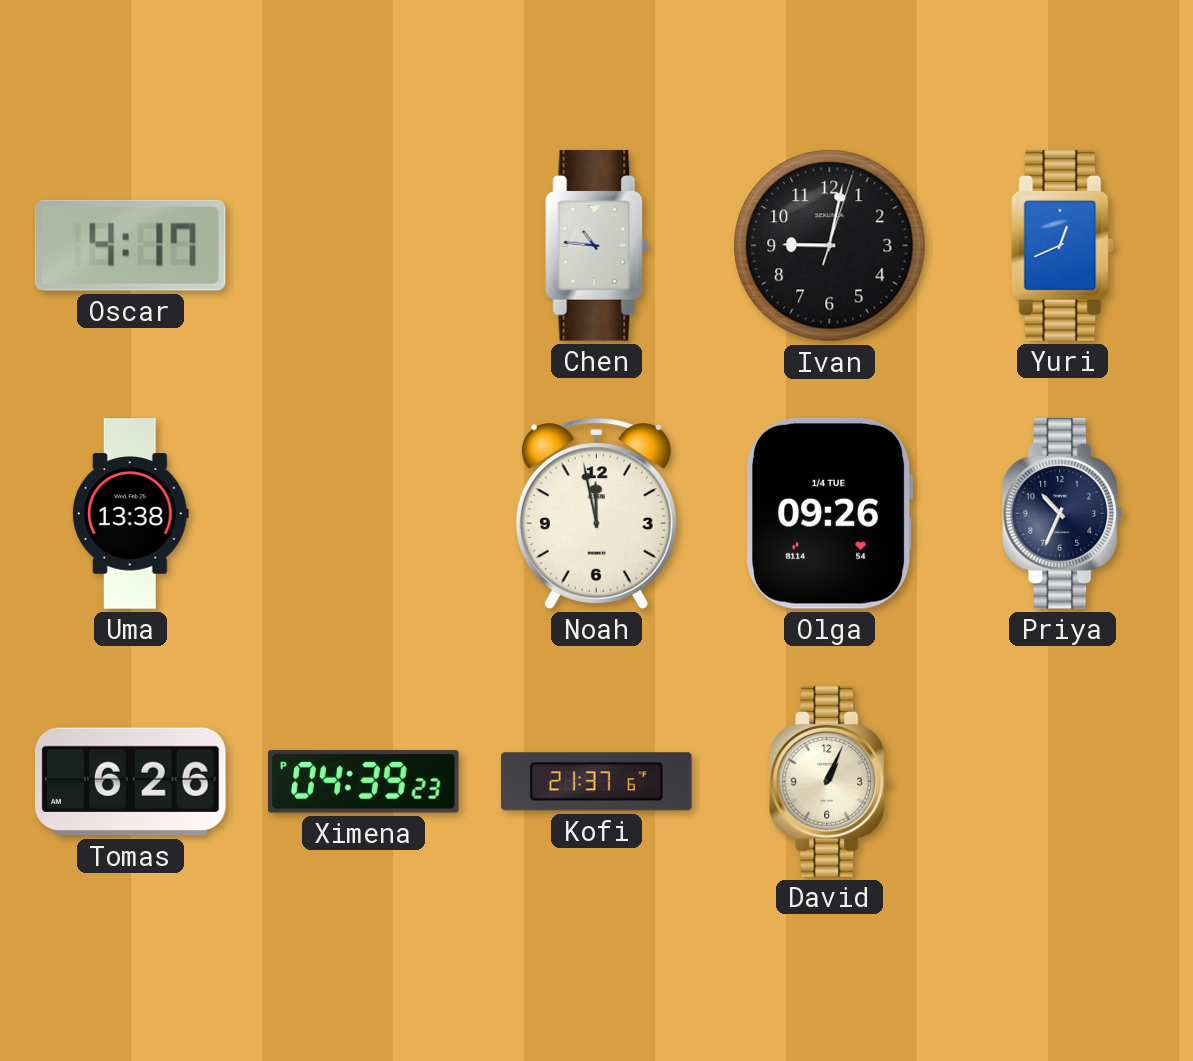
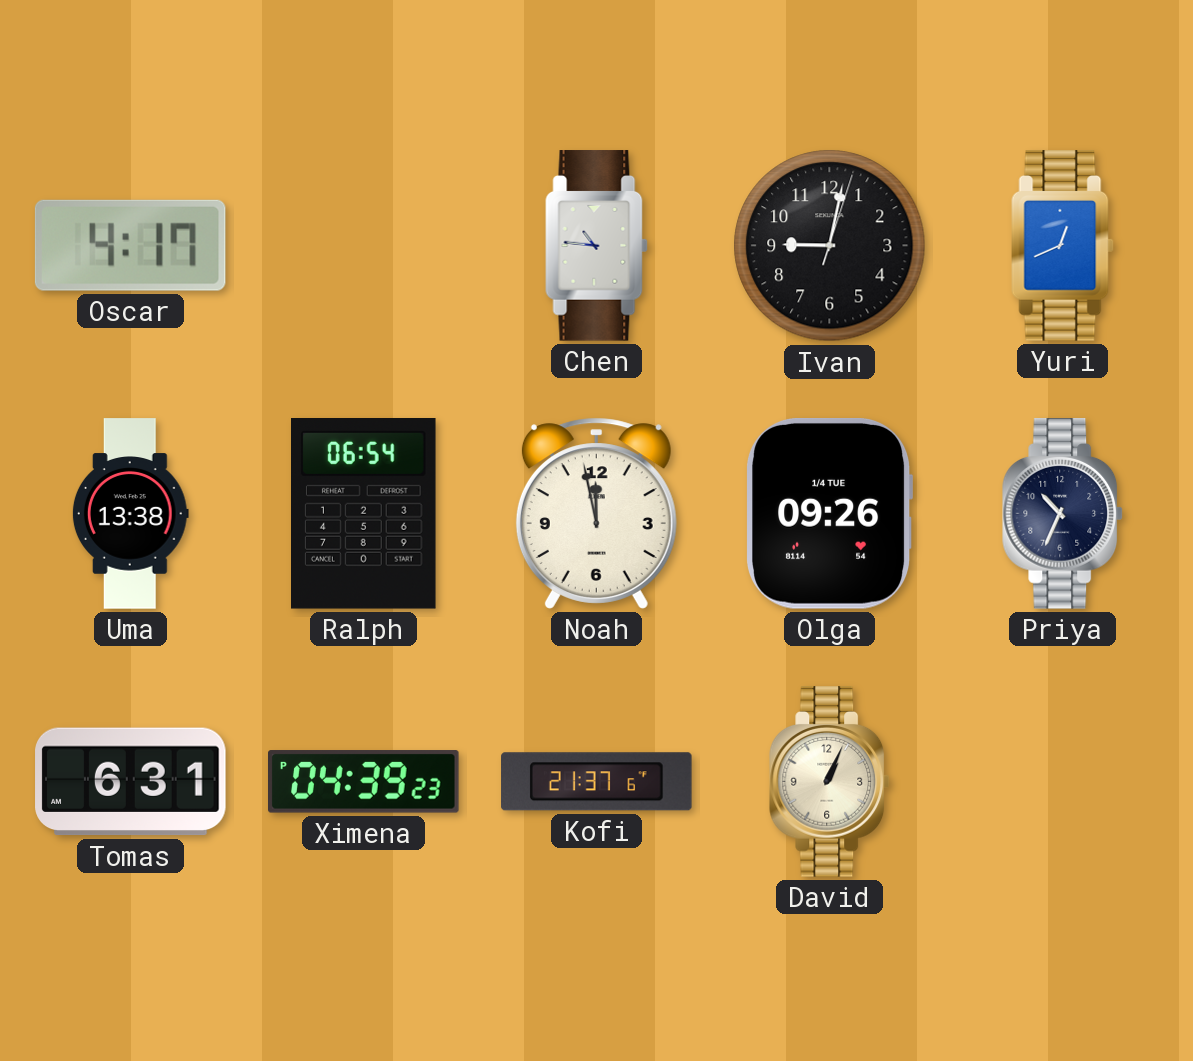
Ralph: none -> 06:54
Tomas: 6:26 -> 6:31
